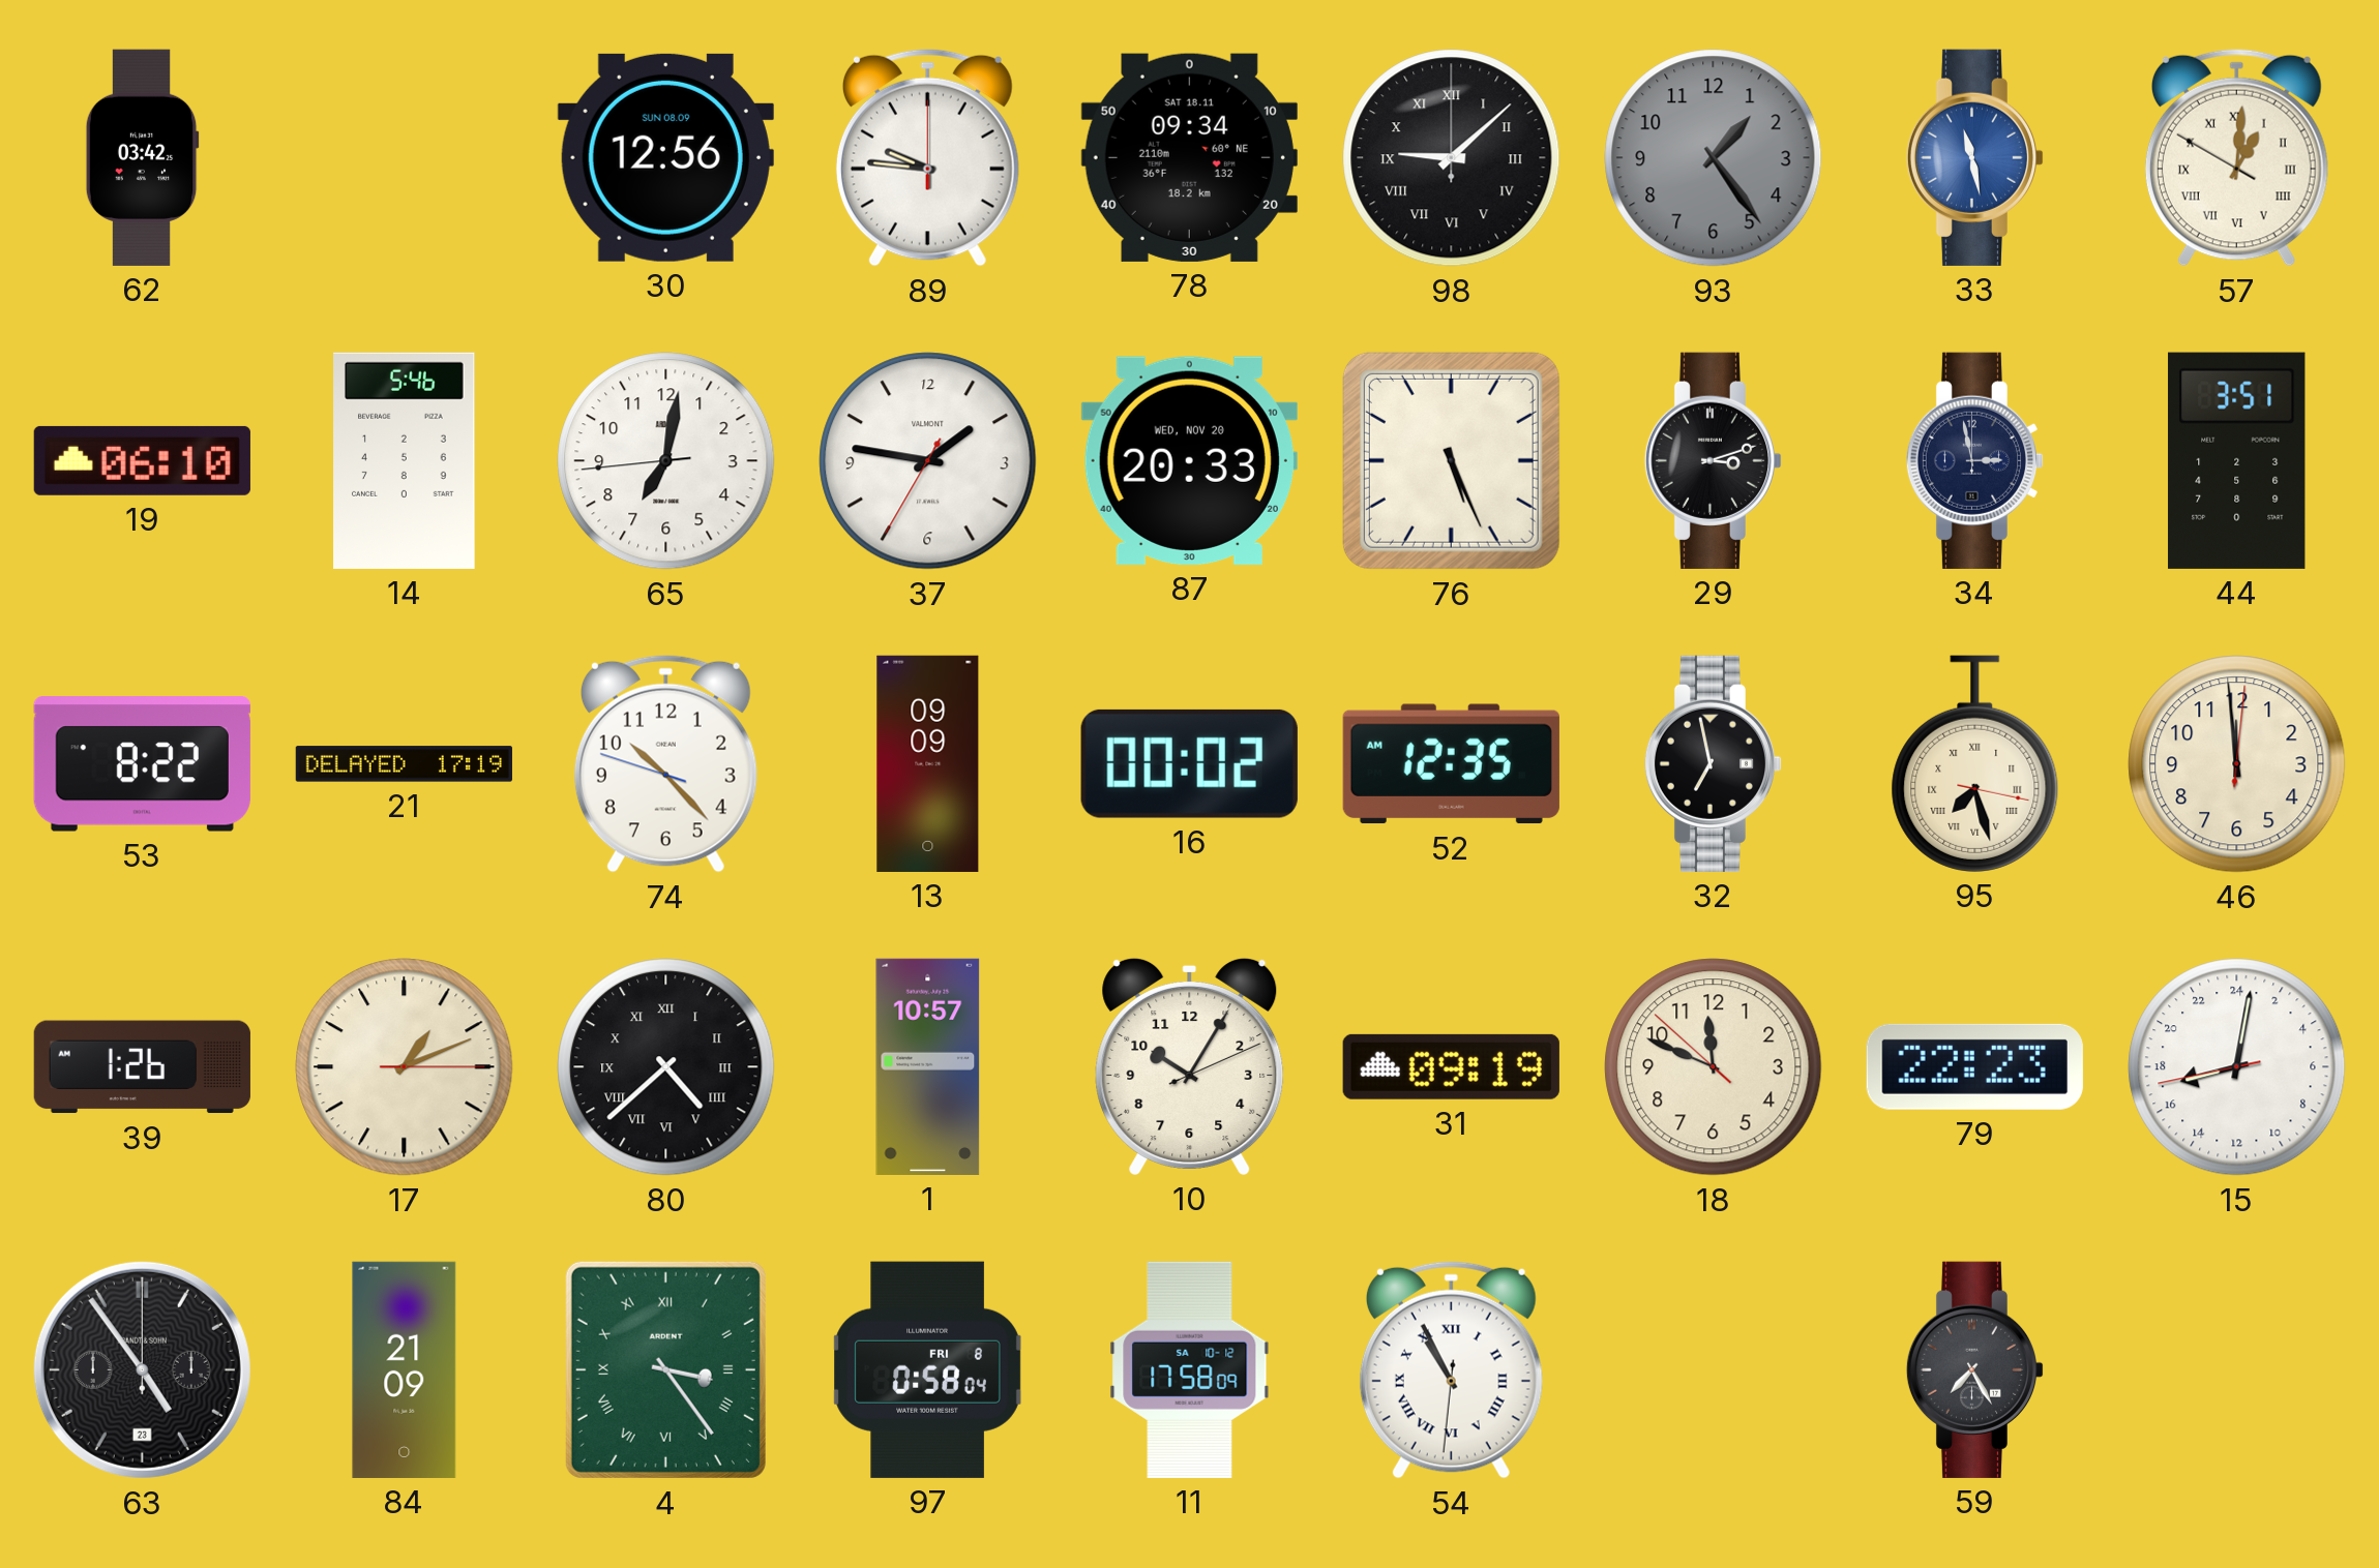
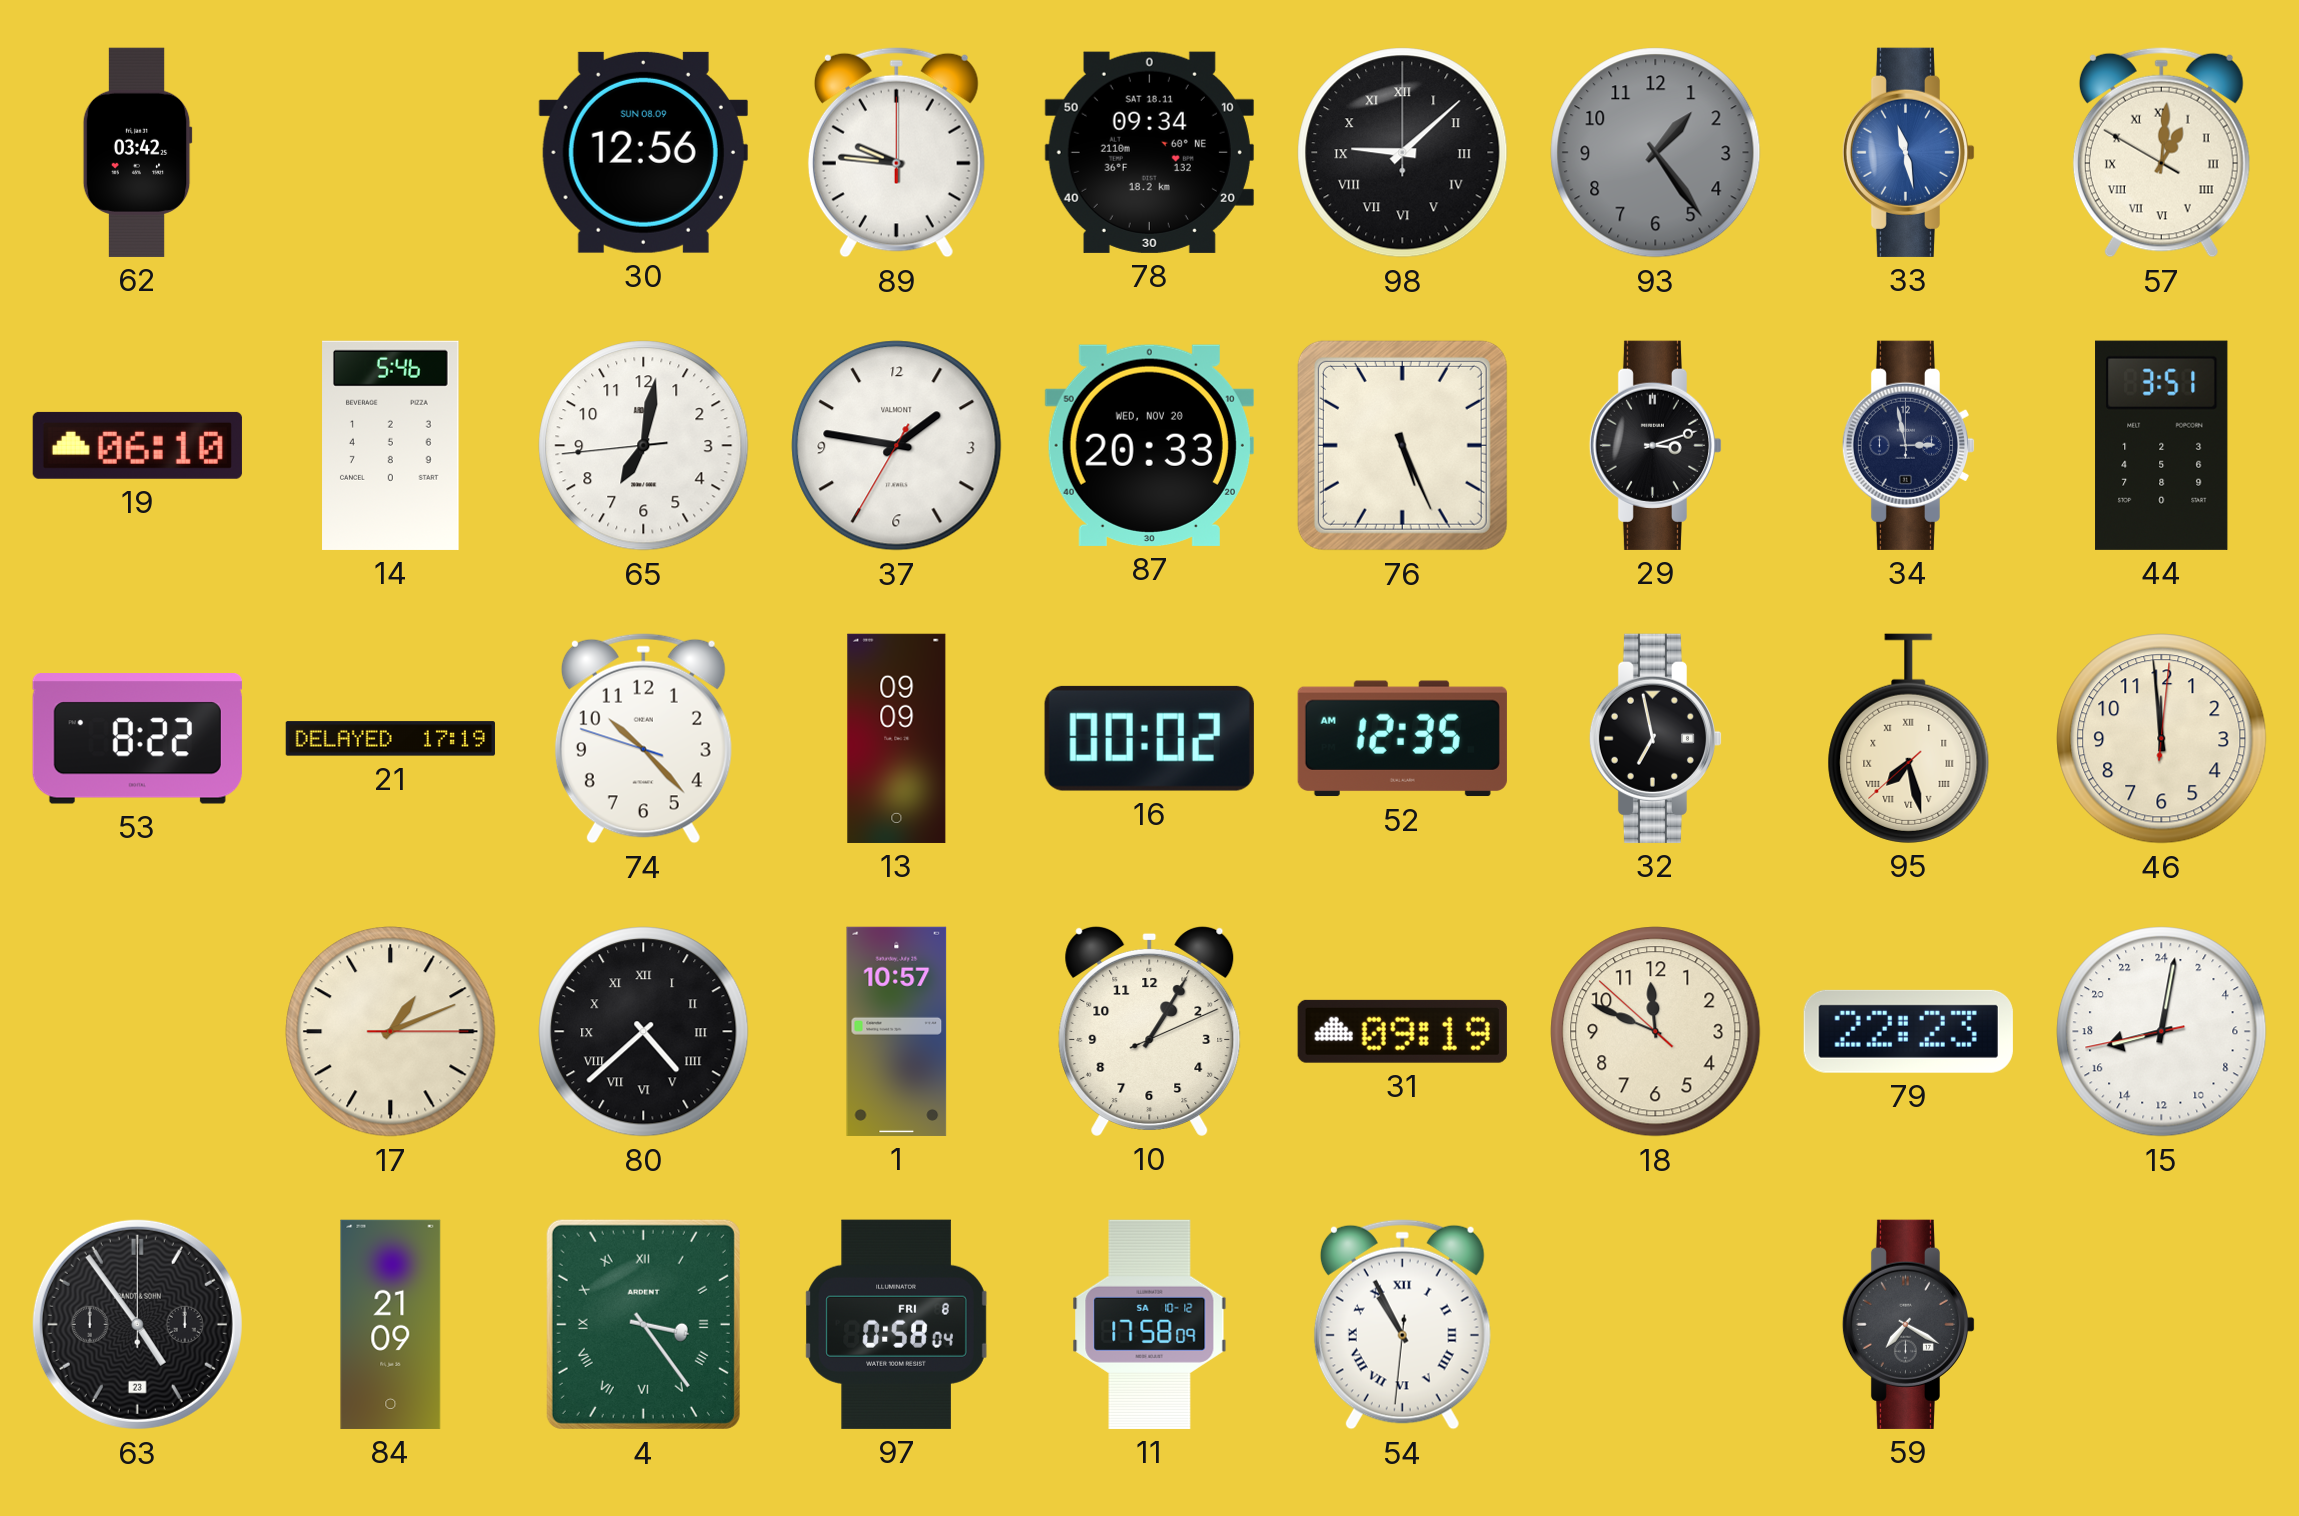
95: 7:27:17 -> 7:27:38
39: 1:26 -> none
10: 10:05 -> 1:05
59: 7:25 -> 7:20
